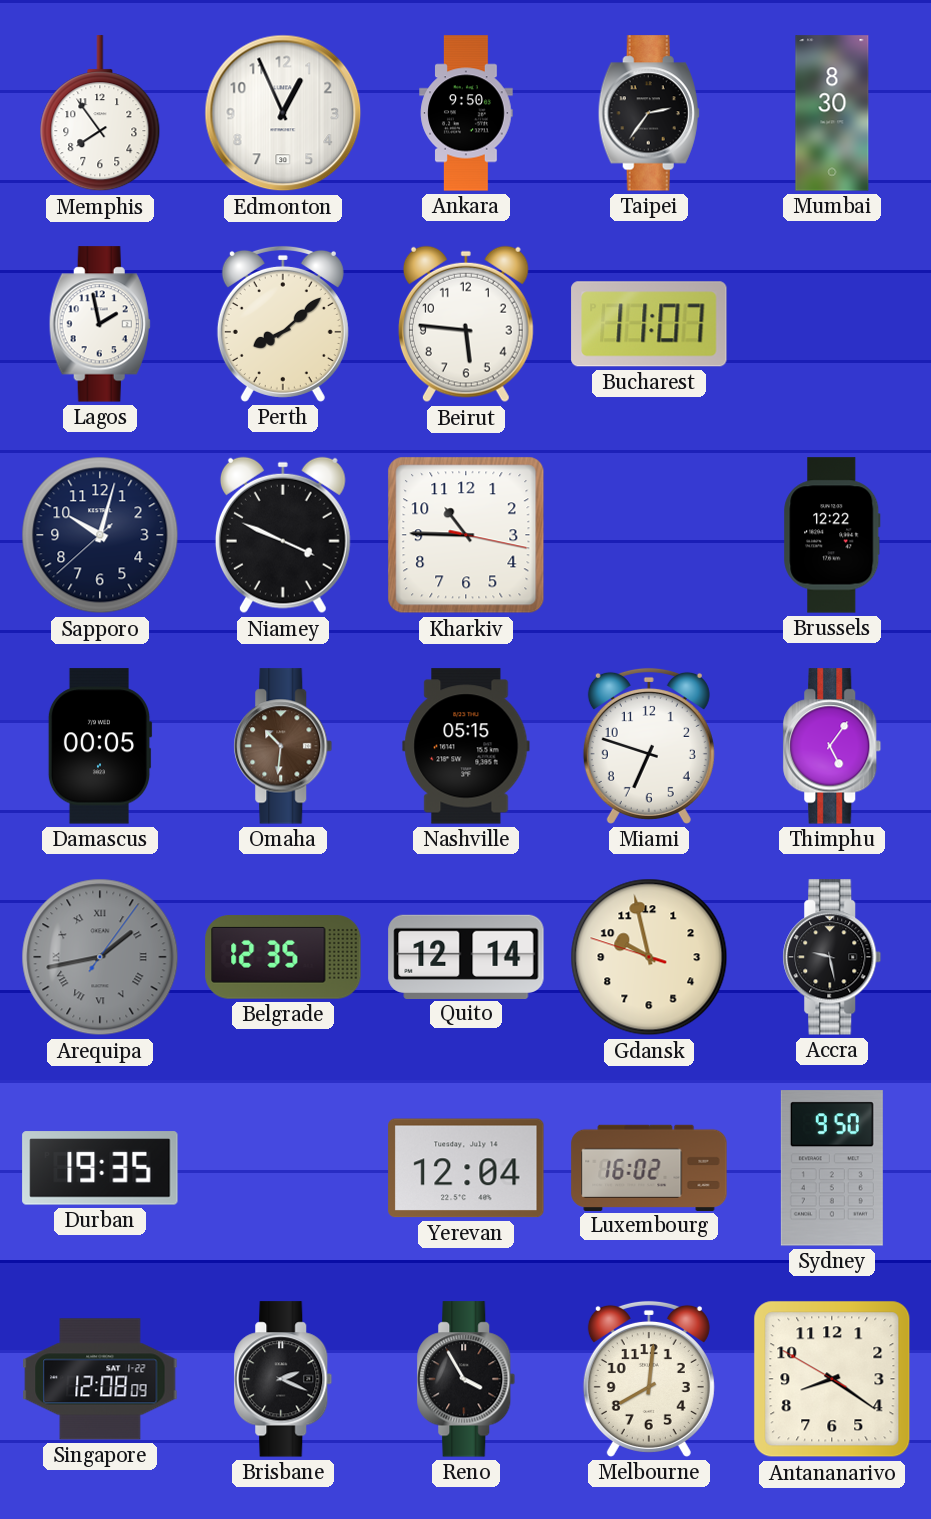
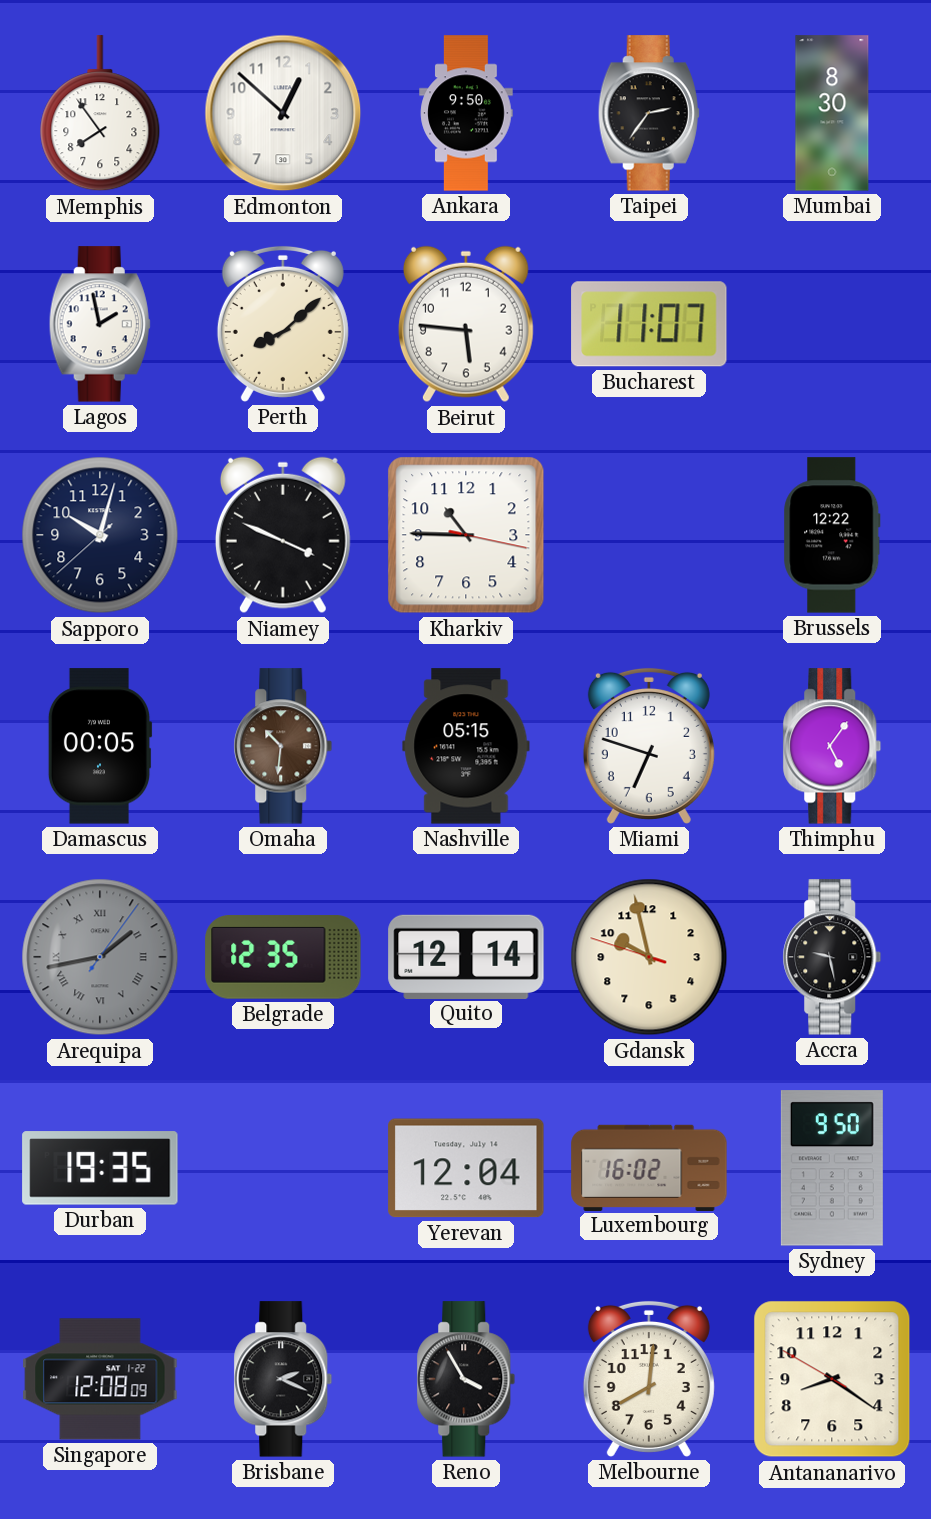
Edmonton: 12:56 -> 12:52
